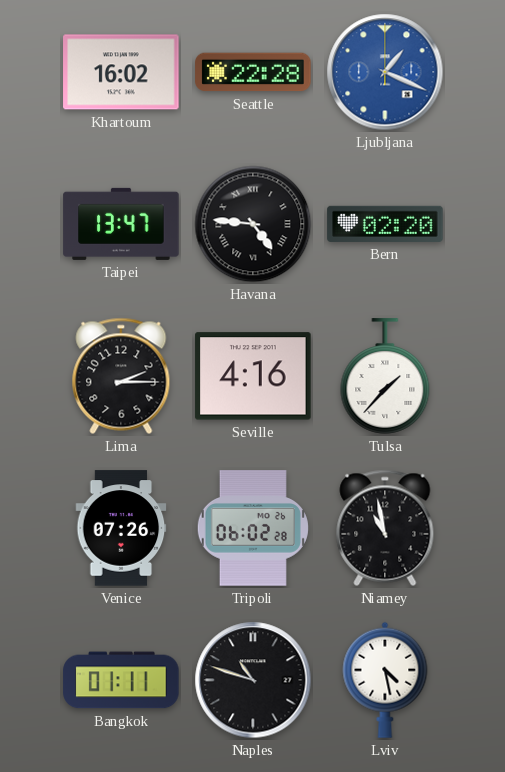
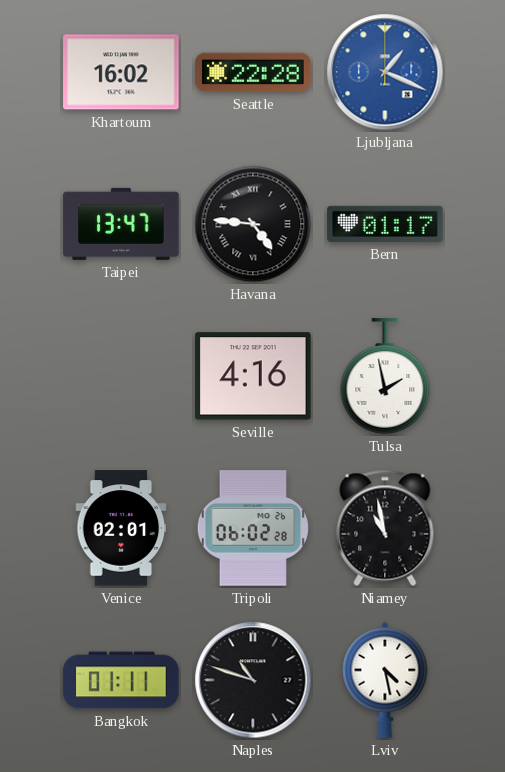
Bern: 02:20 -> 01:17
Lima: 2:15 -> none
Tulsa: 1:37 -> 1:58
Venice: 07:26 -> 02:01
